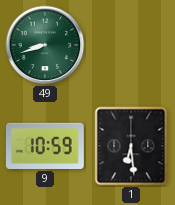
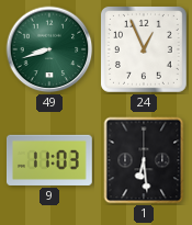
24: none -> 12:56
9: 10:59 -> 11:03
